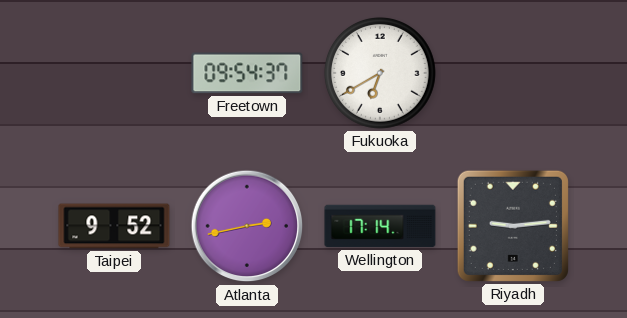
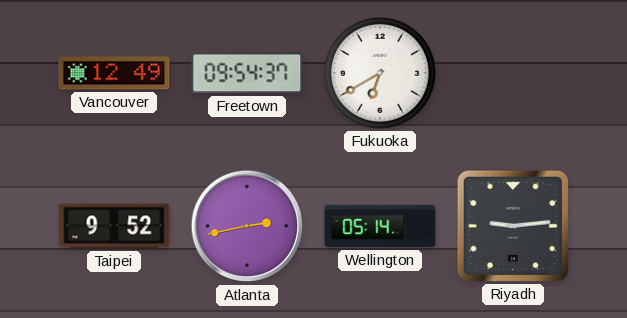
Vancouver: none -> 12:49
Wellington: 17:14 -> 05:14
